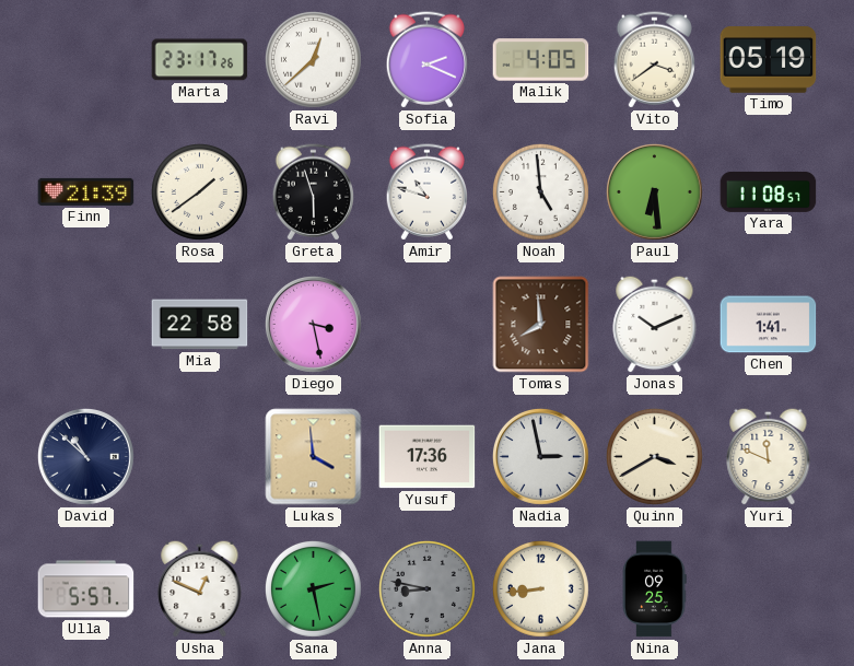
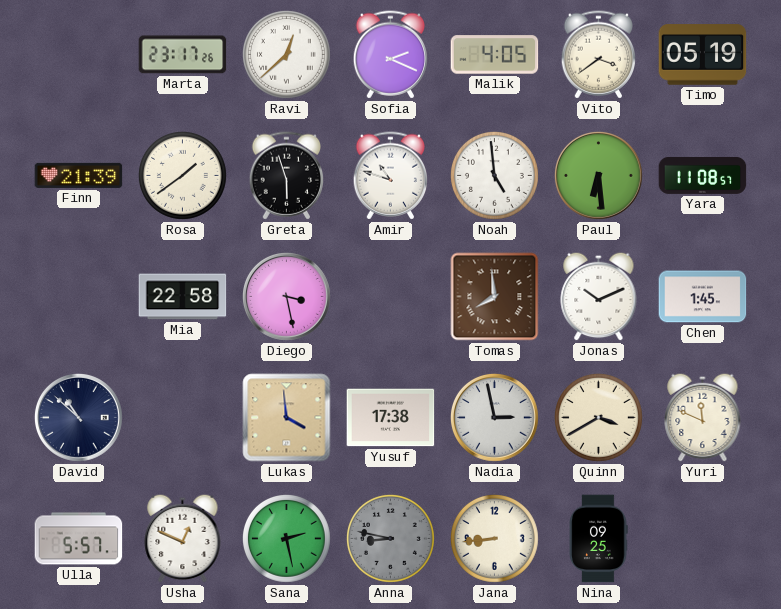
Chen: 1:41 -> 1:45
Yusuf: 17:36 -> 17:38
